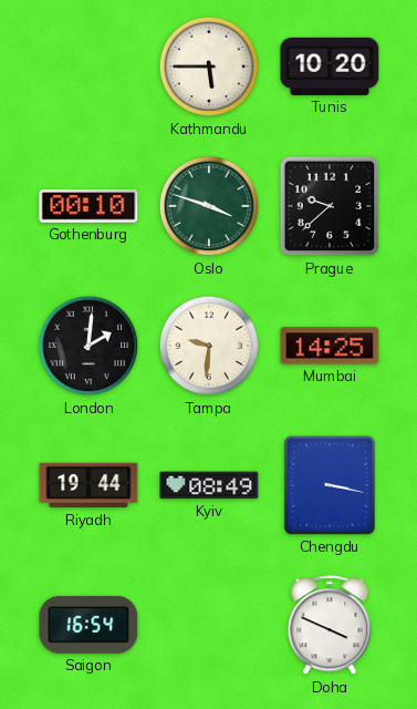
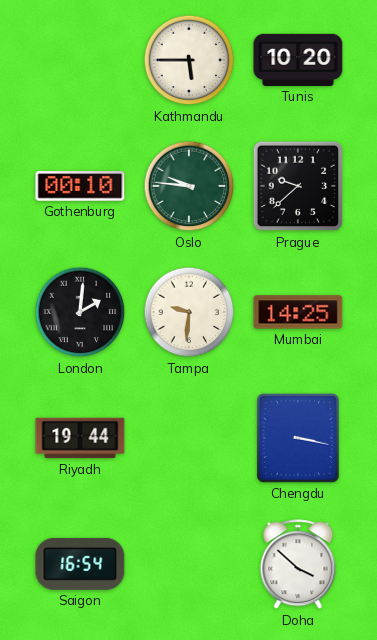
Oslo: 3:48 -> 9:46
Kyiv: 08:49 -> none
Doha: 3:49 -> 3:52
